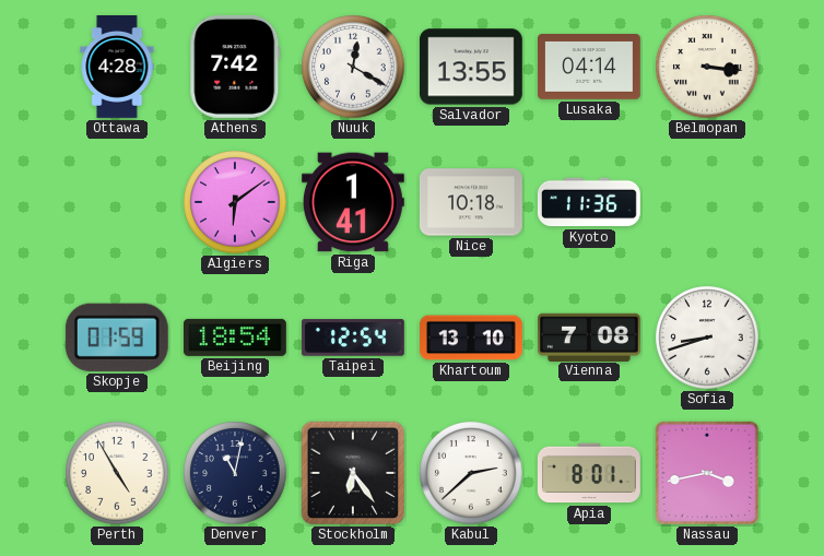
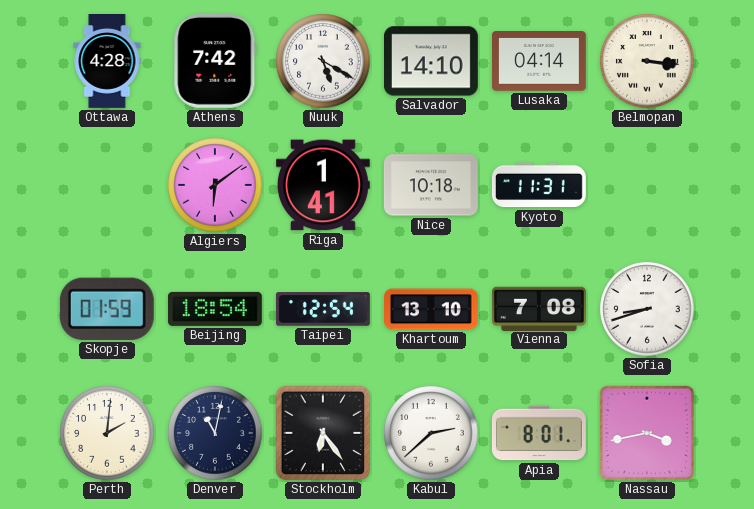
Nuuk: 12:20 -> 5:20
Salvador: 13:55 -> 14:10
Kyoto: 11:36 -> 11:31
Perth: 4:55 -> 2:01
